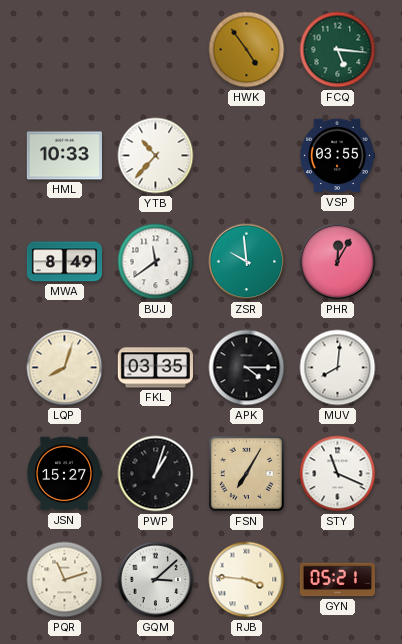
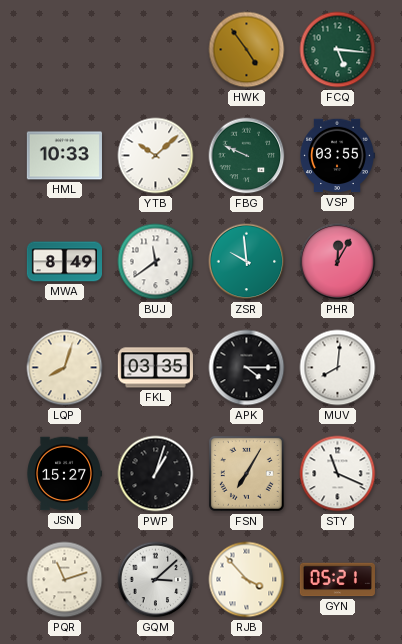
YTB: 10:37 -> 10:08
FBG: none -> 9:49
RJB: 3:46 -> 3:53
